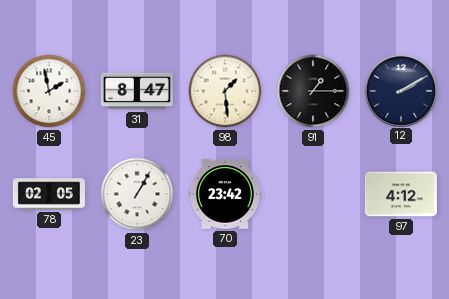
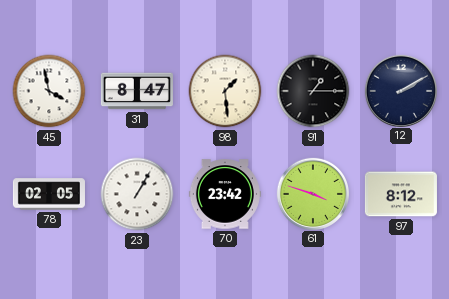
45: 1:58 -> 3:58
61: none -> 3:48
97: 4:12 -> 8:12
